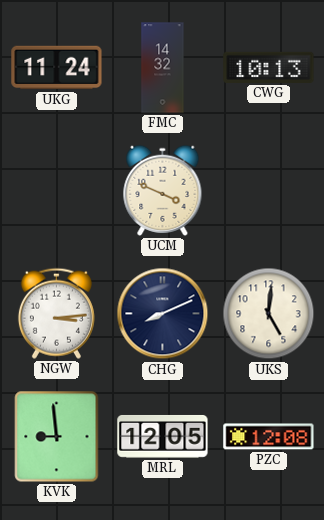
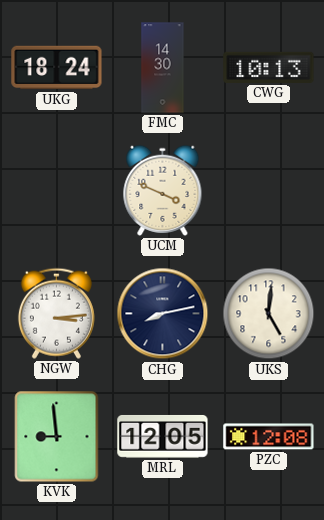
UKG: 11:24 -> 18:24
FMC: 14:32 -> 14:30
CHG: 8:11 -> 8:13
